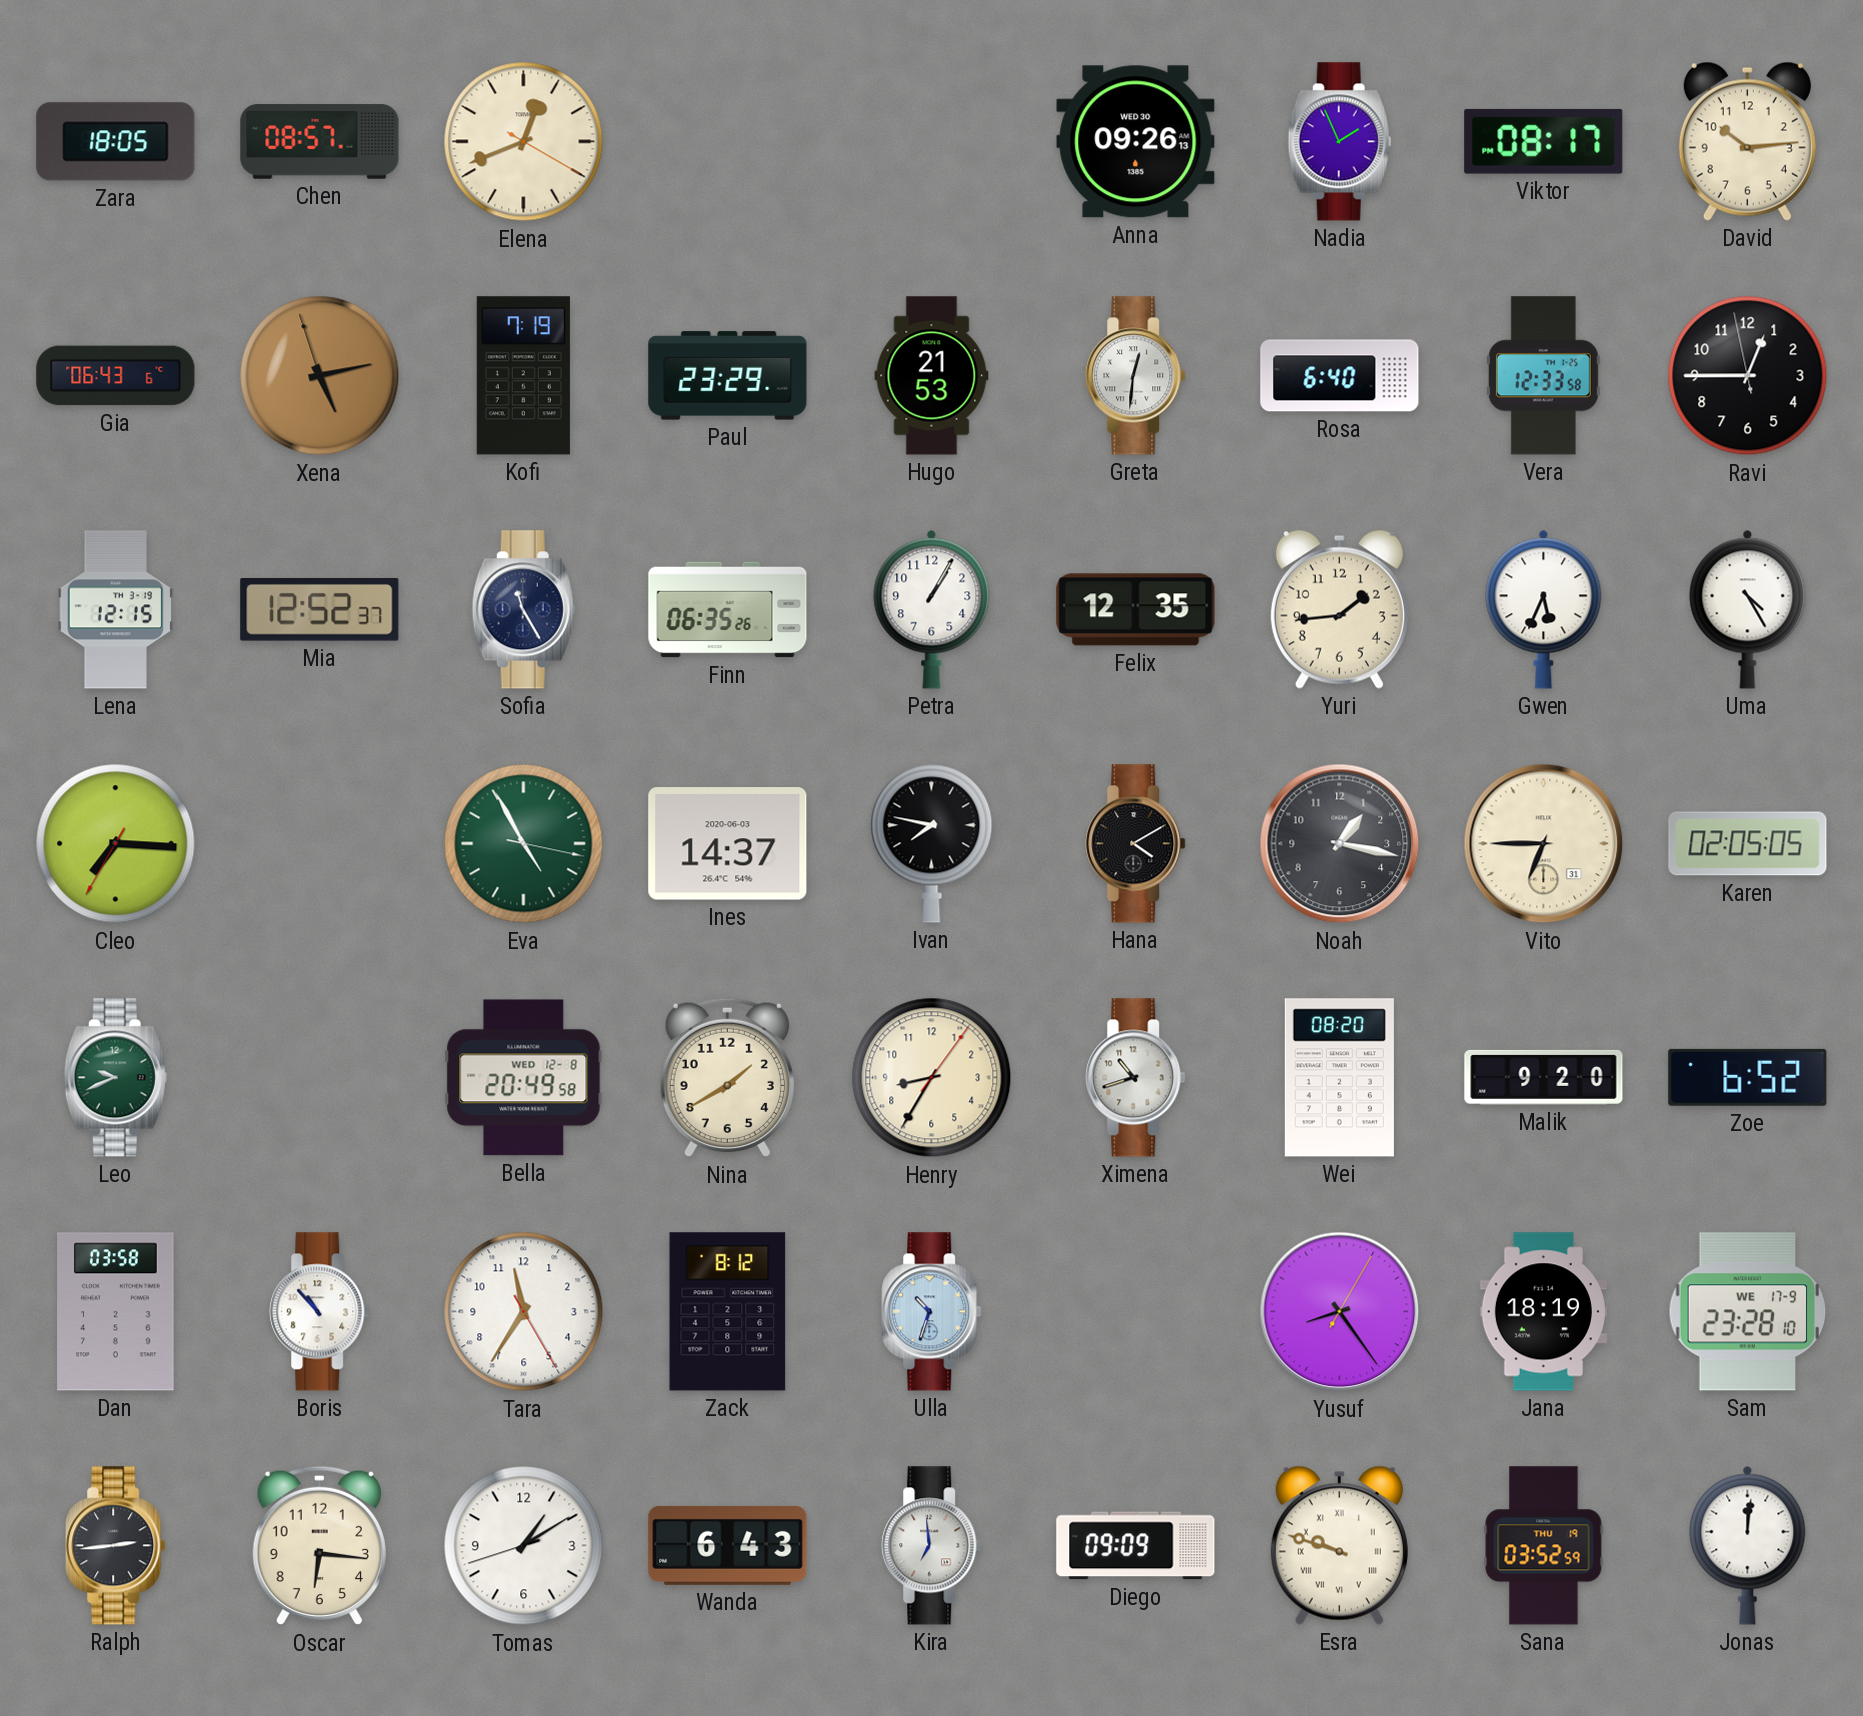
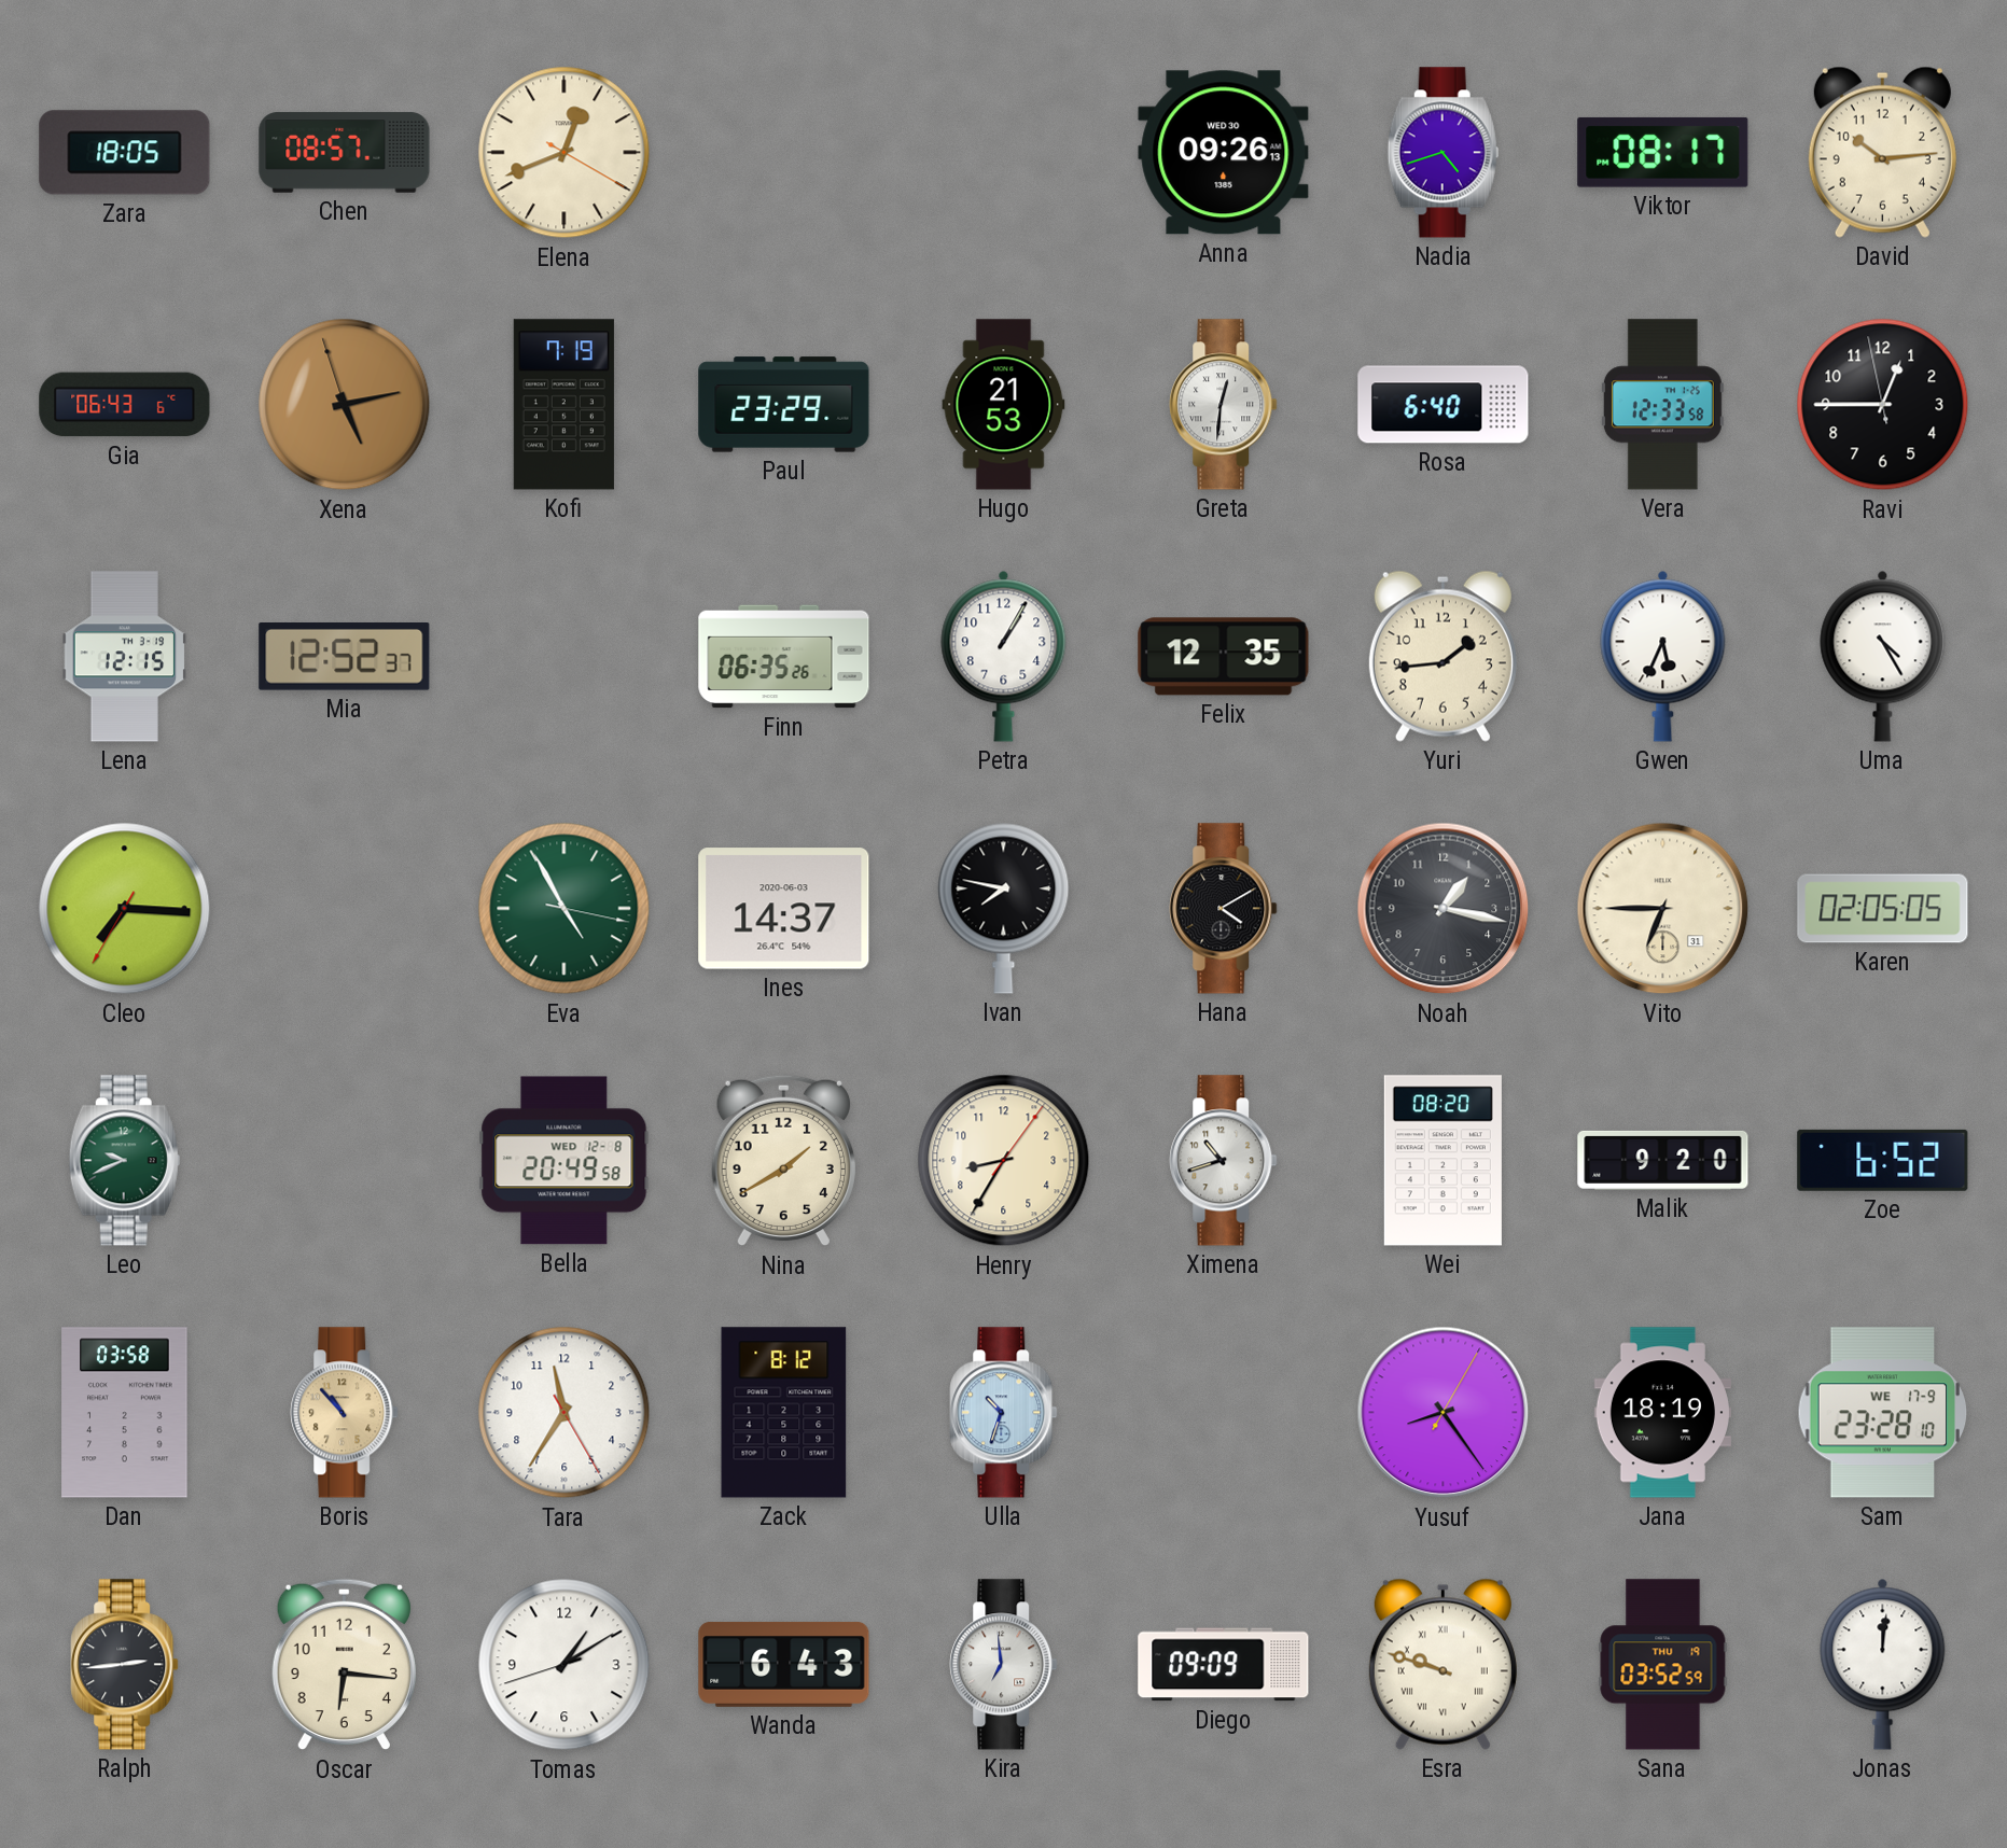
Nadia: 1:56 -> 4:42
Sofia: 11:25 -> none
Boris dial: white -> champagne
